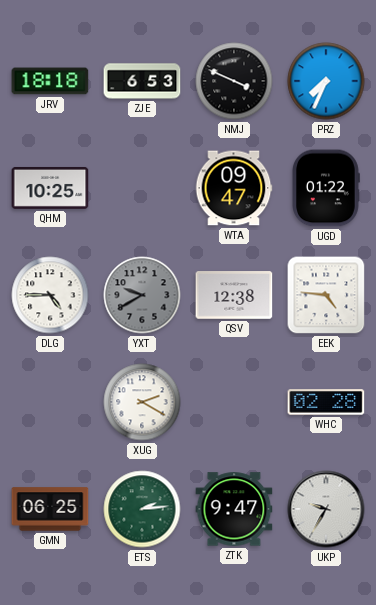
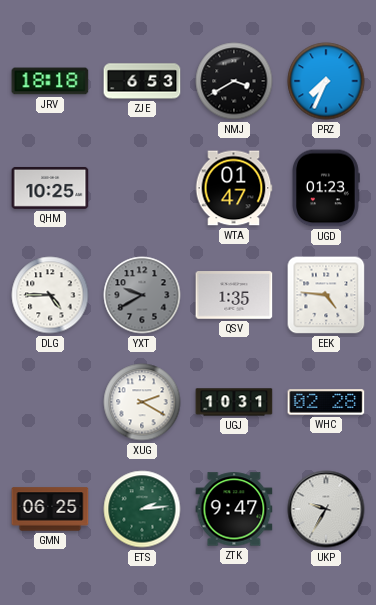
NMJ: 3:49 -> 3:40
WTA: 09:47 -> 01:47
UGD: 01:22 -> 01:23
QSV: 12:38 -> 1:35
UGJ: none -> 10:31
